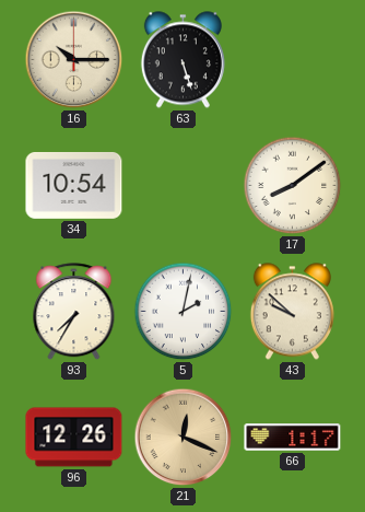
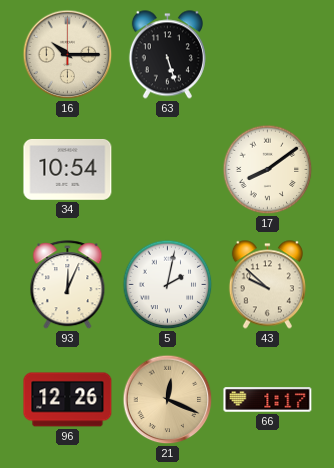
93: 7:35 -> 12:04
